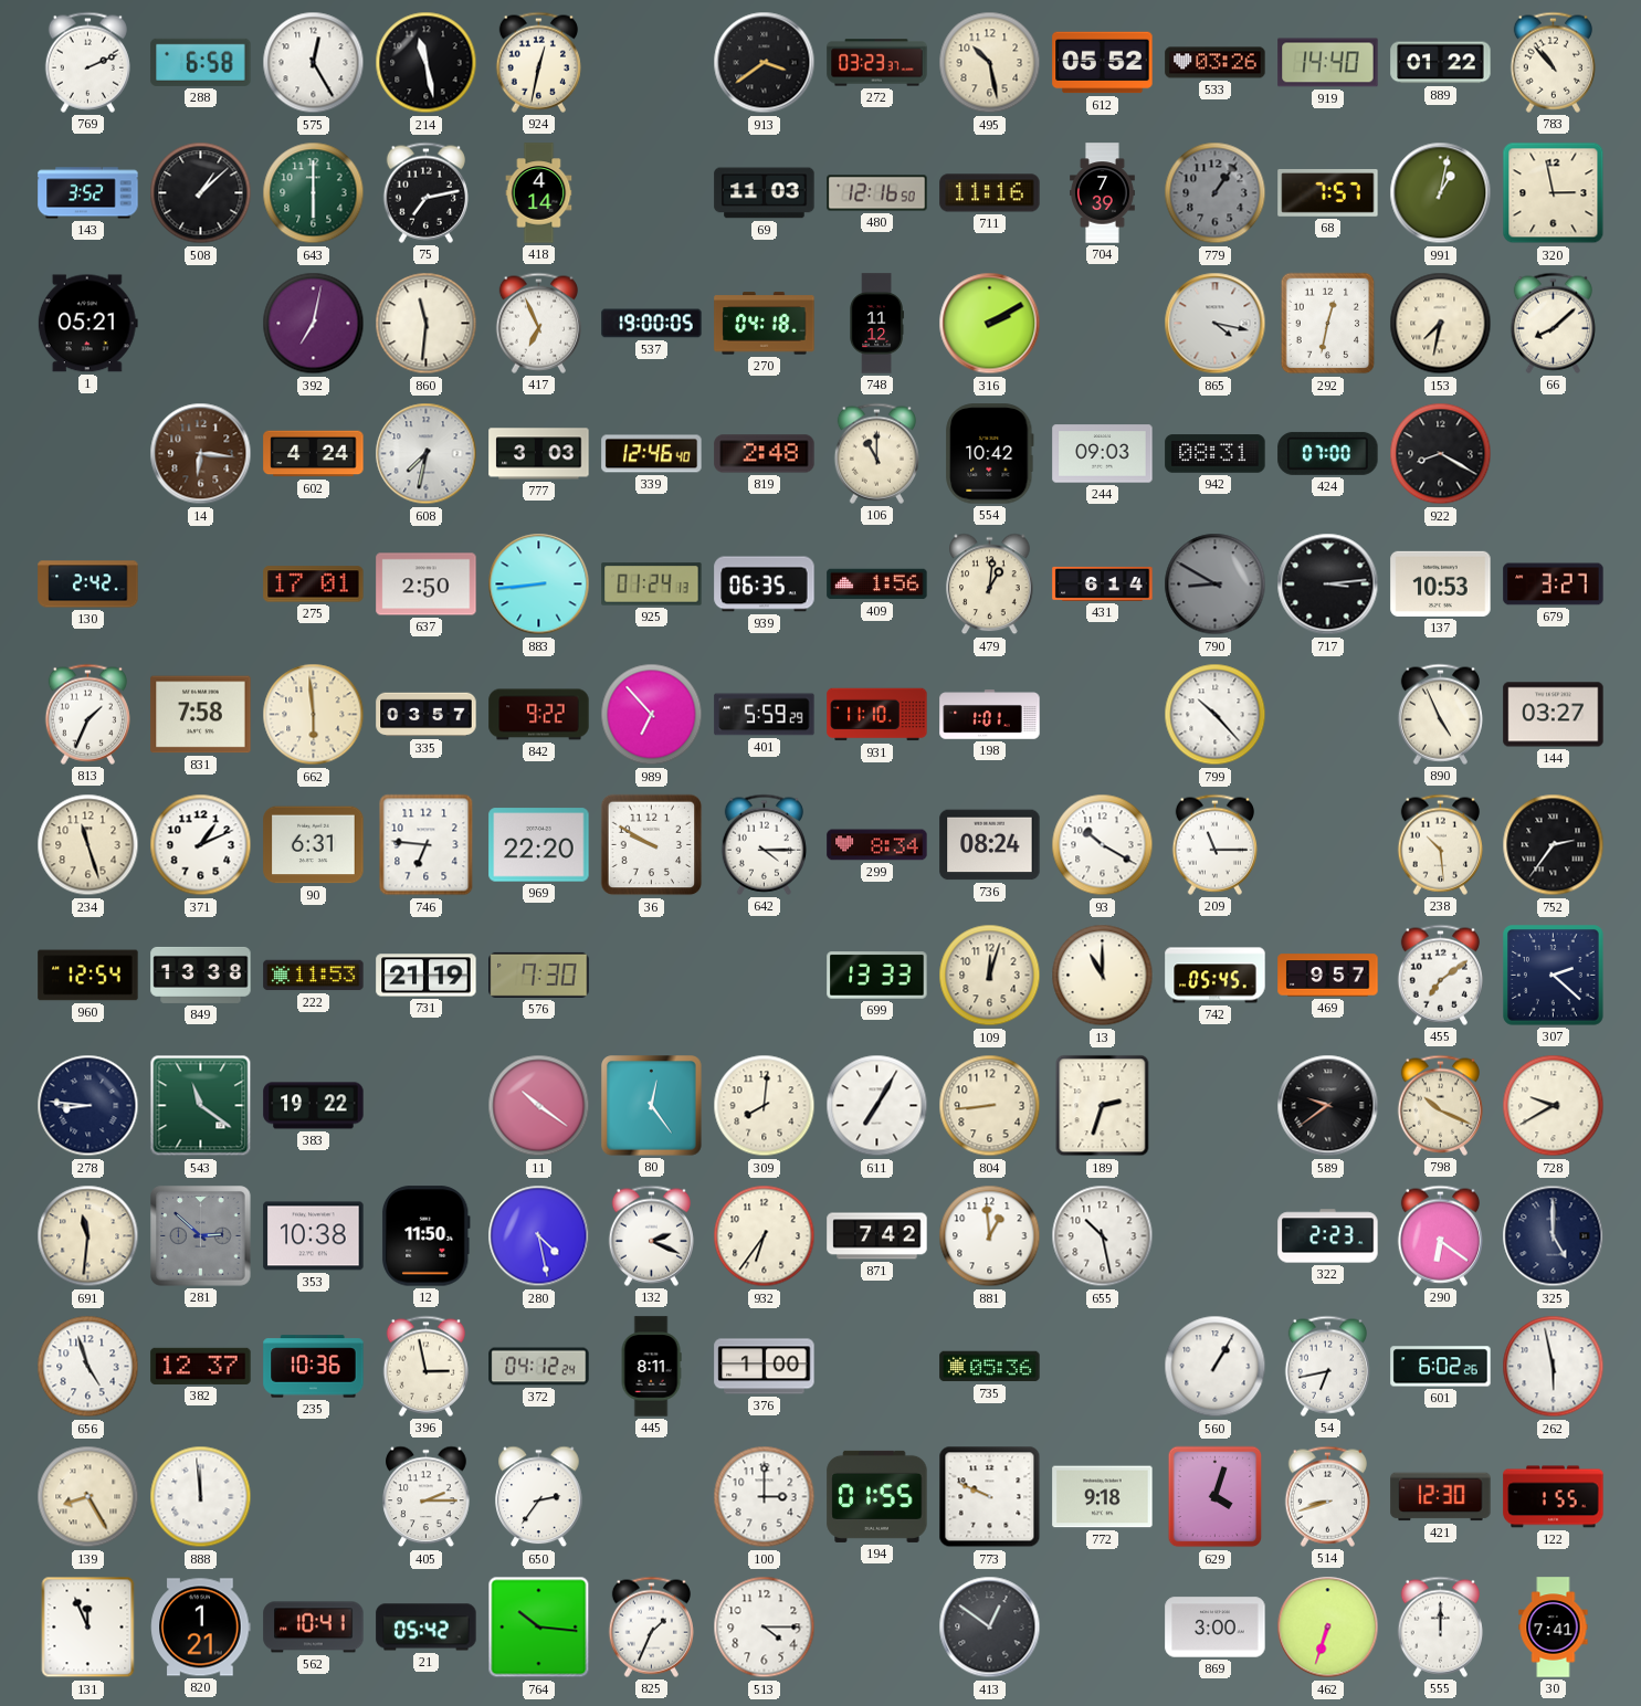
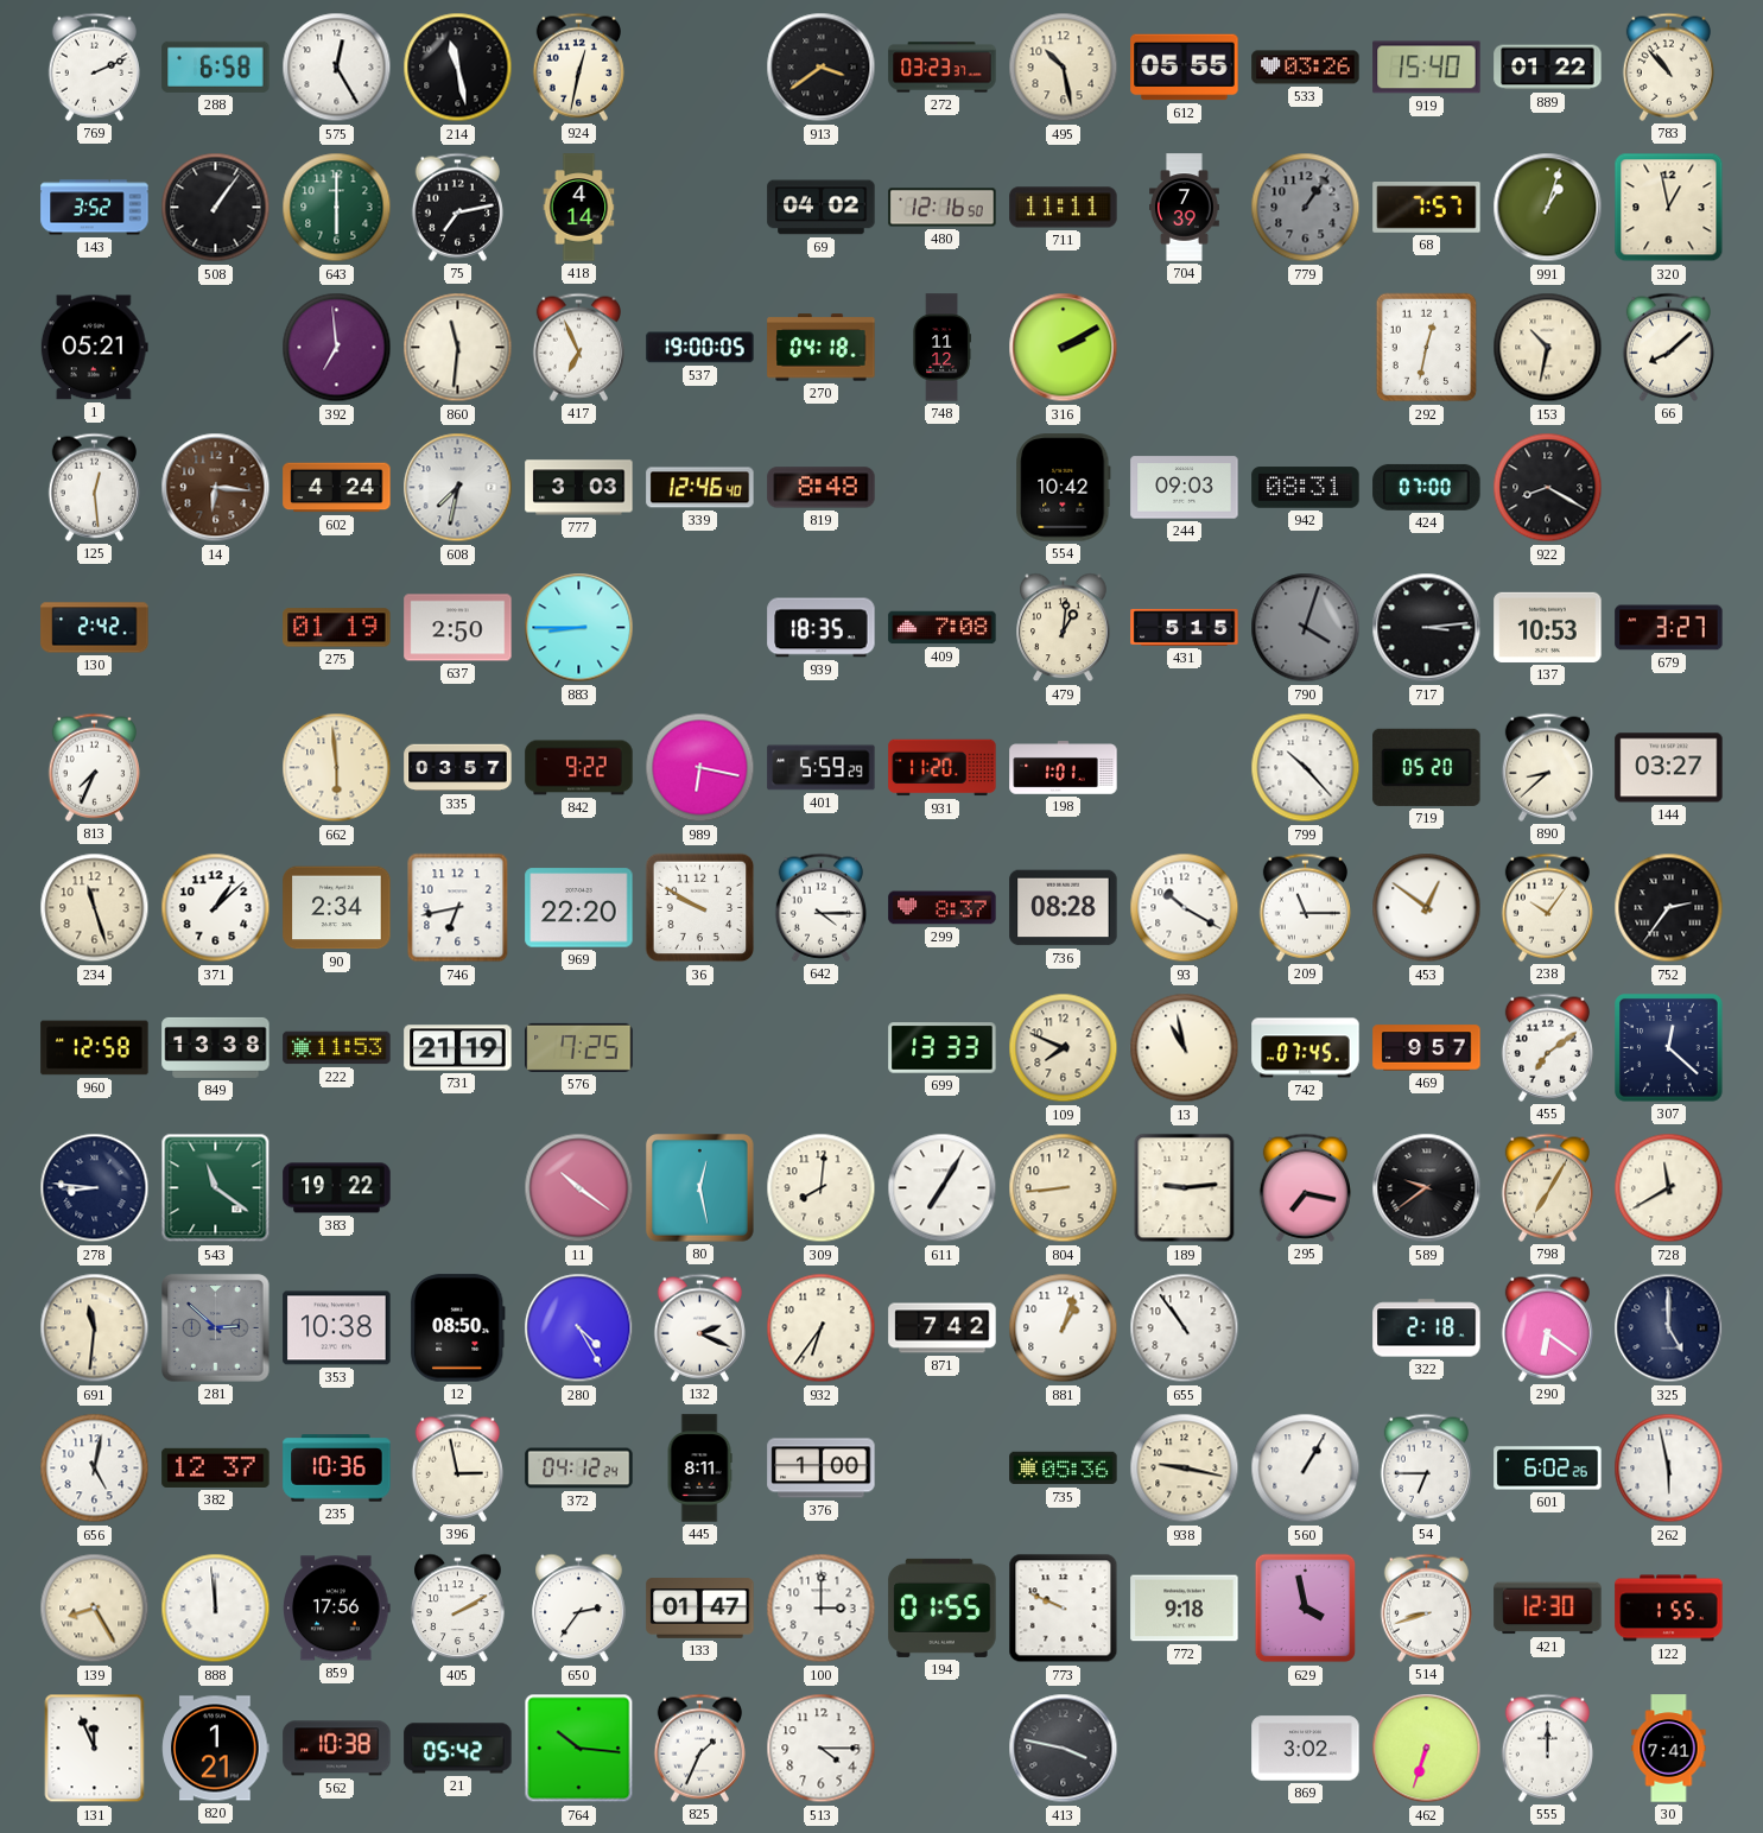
612: 05:52 -> 05:55
919: 14:40 -> 15:40
508: 1:08 -> 1:06
69: 11:03 -> 04:02
711: 11:16 -> 11:11
991: 1:02 -> 1:03
320: 2:58 -> 12:58
392: 7:02 -> 6:59
865: 4:17 -> none
153: 7:32 -> 10:32
125: none -> 12:29
819: 2:48 -> 8:48
106: 11:00 -> none
275: 17:01 -> 01:19
883: 8:44 -> 8:45
925: 01:24 -> none
939: 06:35 -> 18:35
409: 1:56 -> 7:08
431: 6:14 -> 5:15
790: 8:50 -> 4:03
813: 1:34 -> 7:34
831: 7:58 -> none
989: 6:53 -> 6:17
931: 11:10 -> 11:20
719: none -> 05:20
890: 4:56 -> 8:38
371: 1:11 -> 1:08
90: 6:31 -> 2:34
746: 6:46 -> 6:43
299: 8:34 -> 8:37
736: 08:24 -> 08:28
453: none -> 12:51
238: 10:29 -> 10:06
960: 12:54 -> 12:58
576: 7:30 -> 7:25
109: 12:03 -> 7:49
13: 11:00 -> 10:58
742: 05:45 -> 07:45
307: 2:22 -> 12:22
80: 12:24 -> 12:28
189: 2:33 -> 9:14
295: none -> 7:17
798: 10:19 -> 7:05
728: 9:40 -> 11:40
12: 11:50 -> 08:50
280: 4:28 -> 4:25
881: 12:59 -> 1:03
655: 10:28 -> 10:54
322: 2:23 -> 2:18
656: 4:57 -> 5:02
938: none -> 9:17
54: 6:43 -> 6:45
859: none -> 17:56
405: 2:15 -> 2:10
133: none -> 01:47
629: 4:03 -> 3:58
562: 10:41 -> 10:38
413: 12:51 -> 3:47
869: 3:00 -> 3:02
